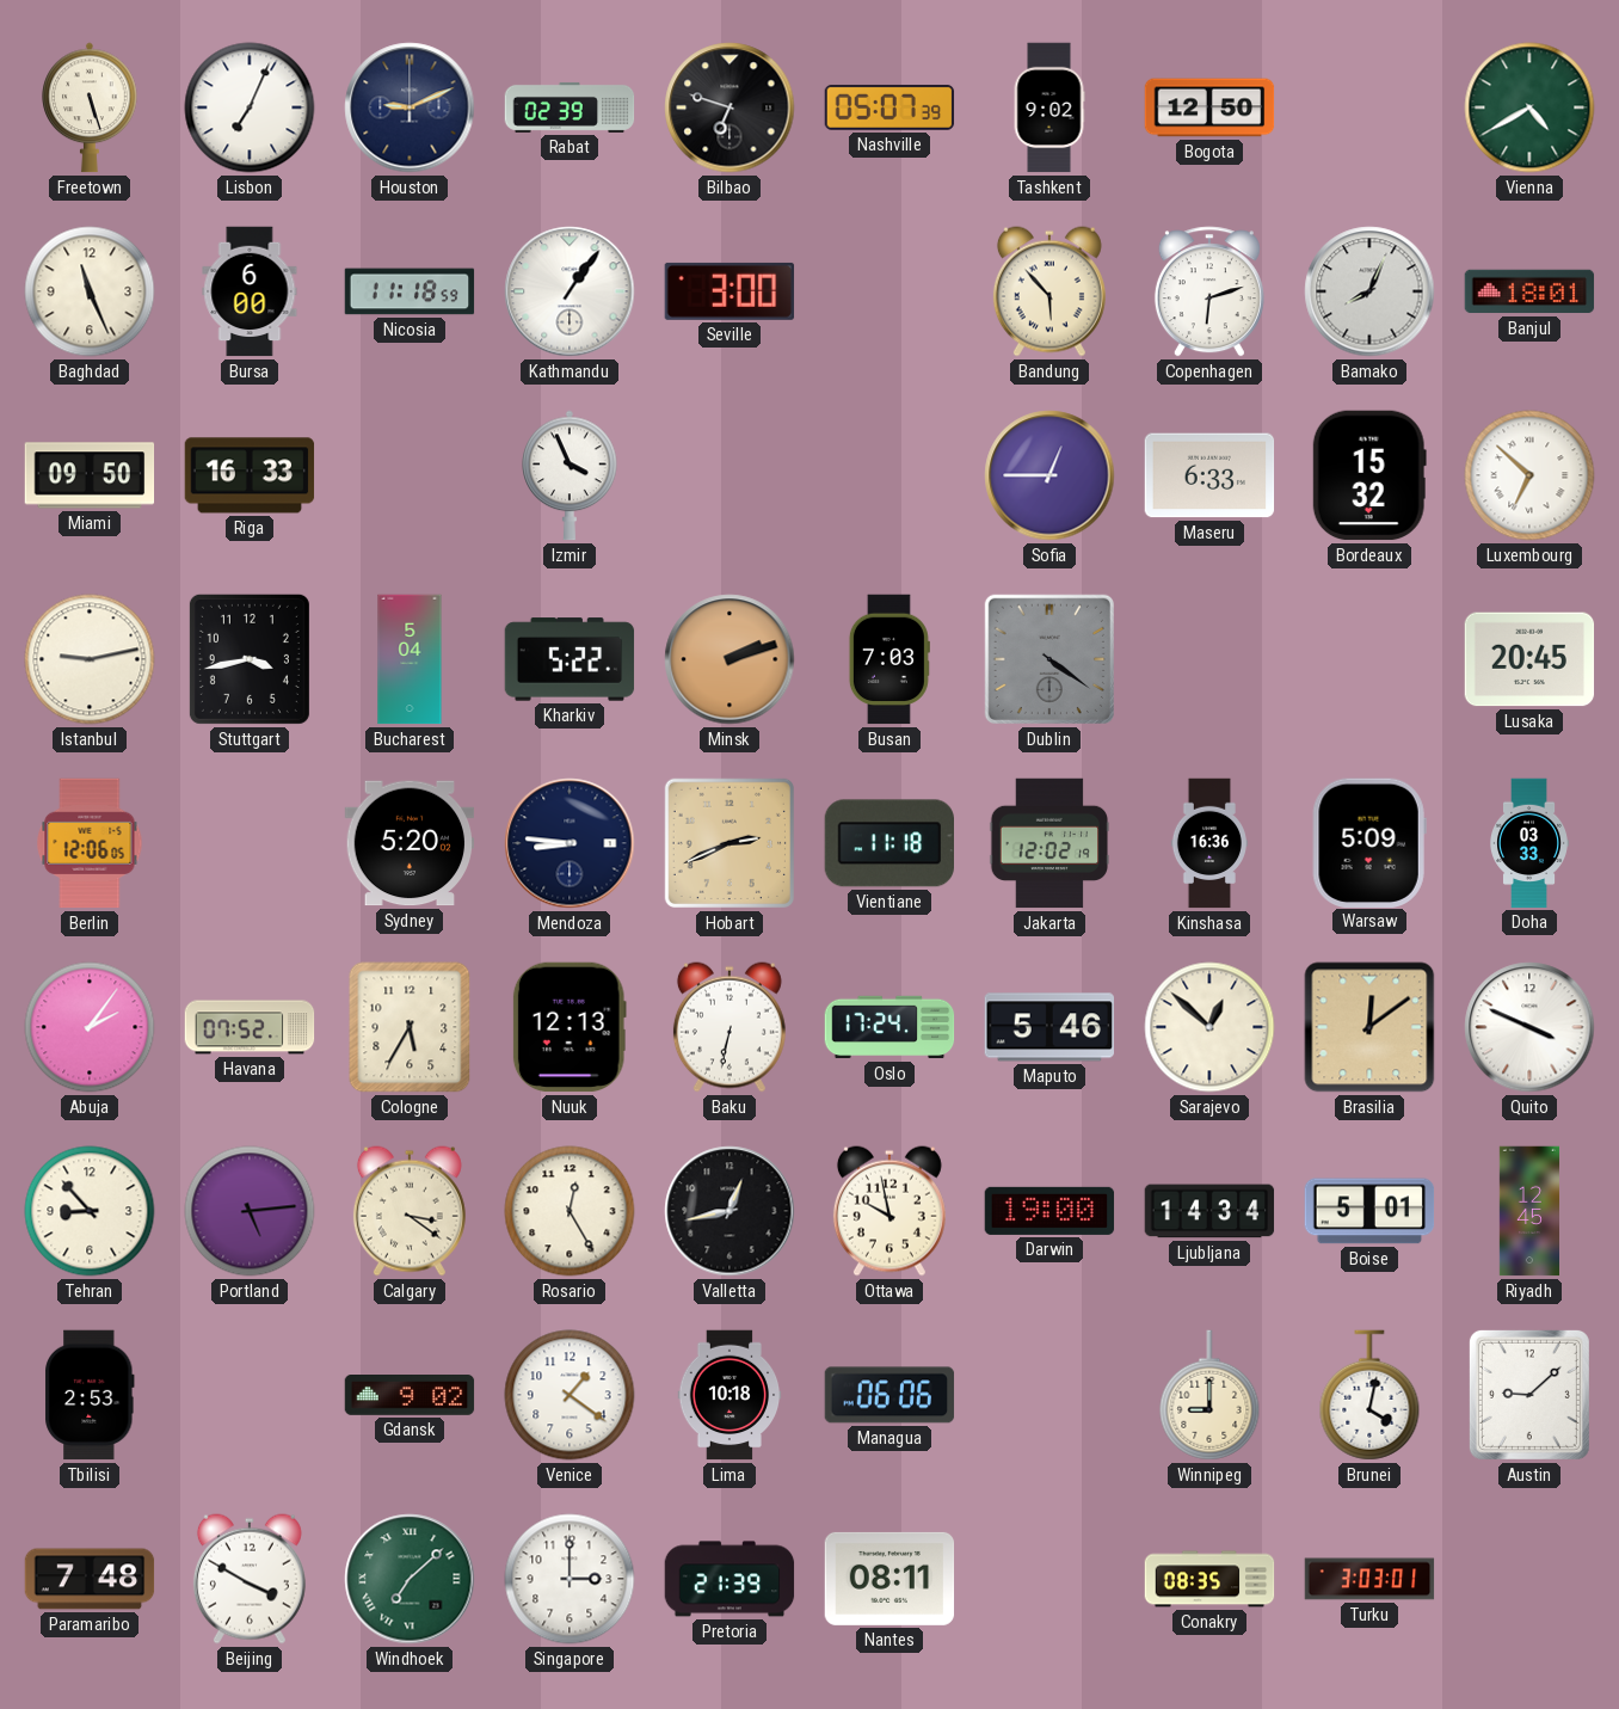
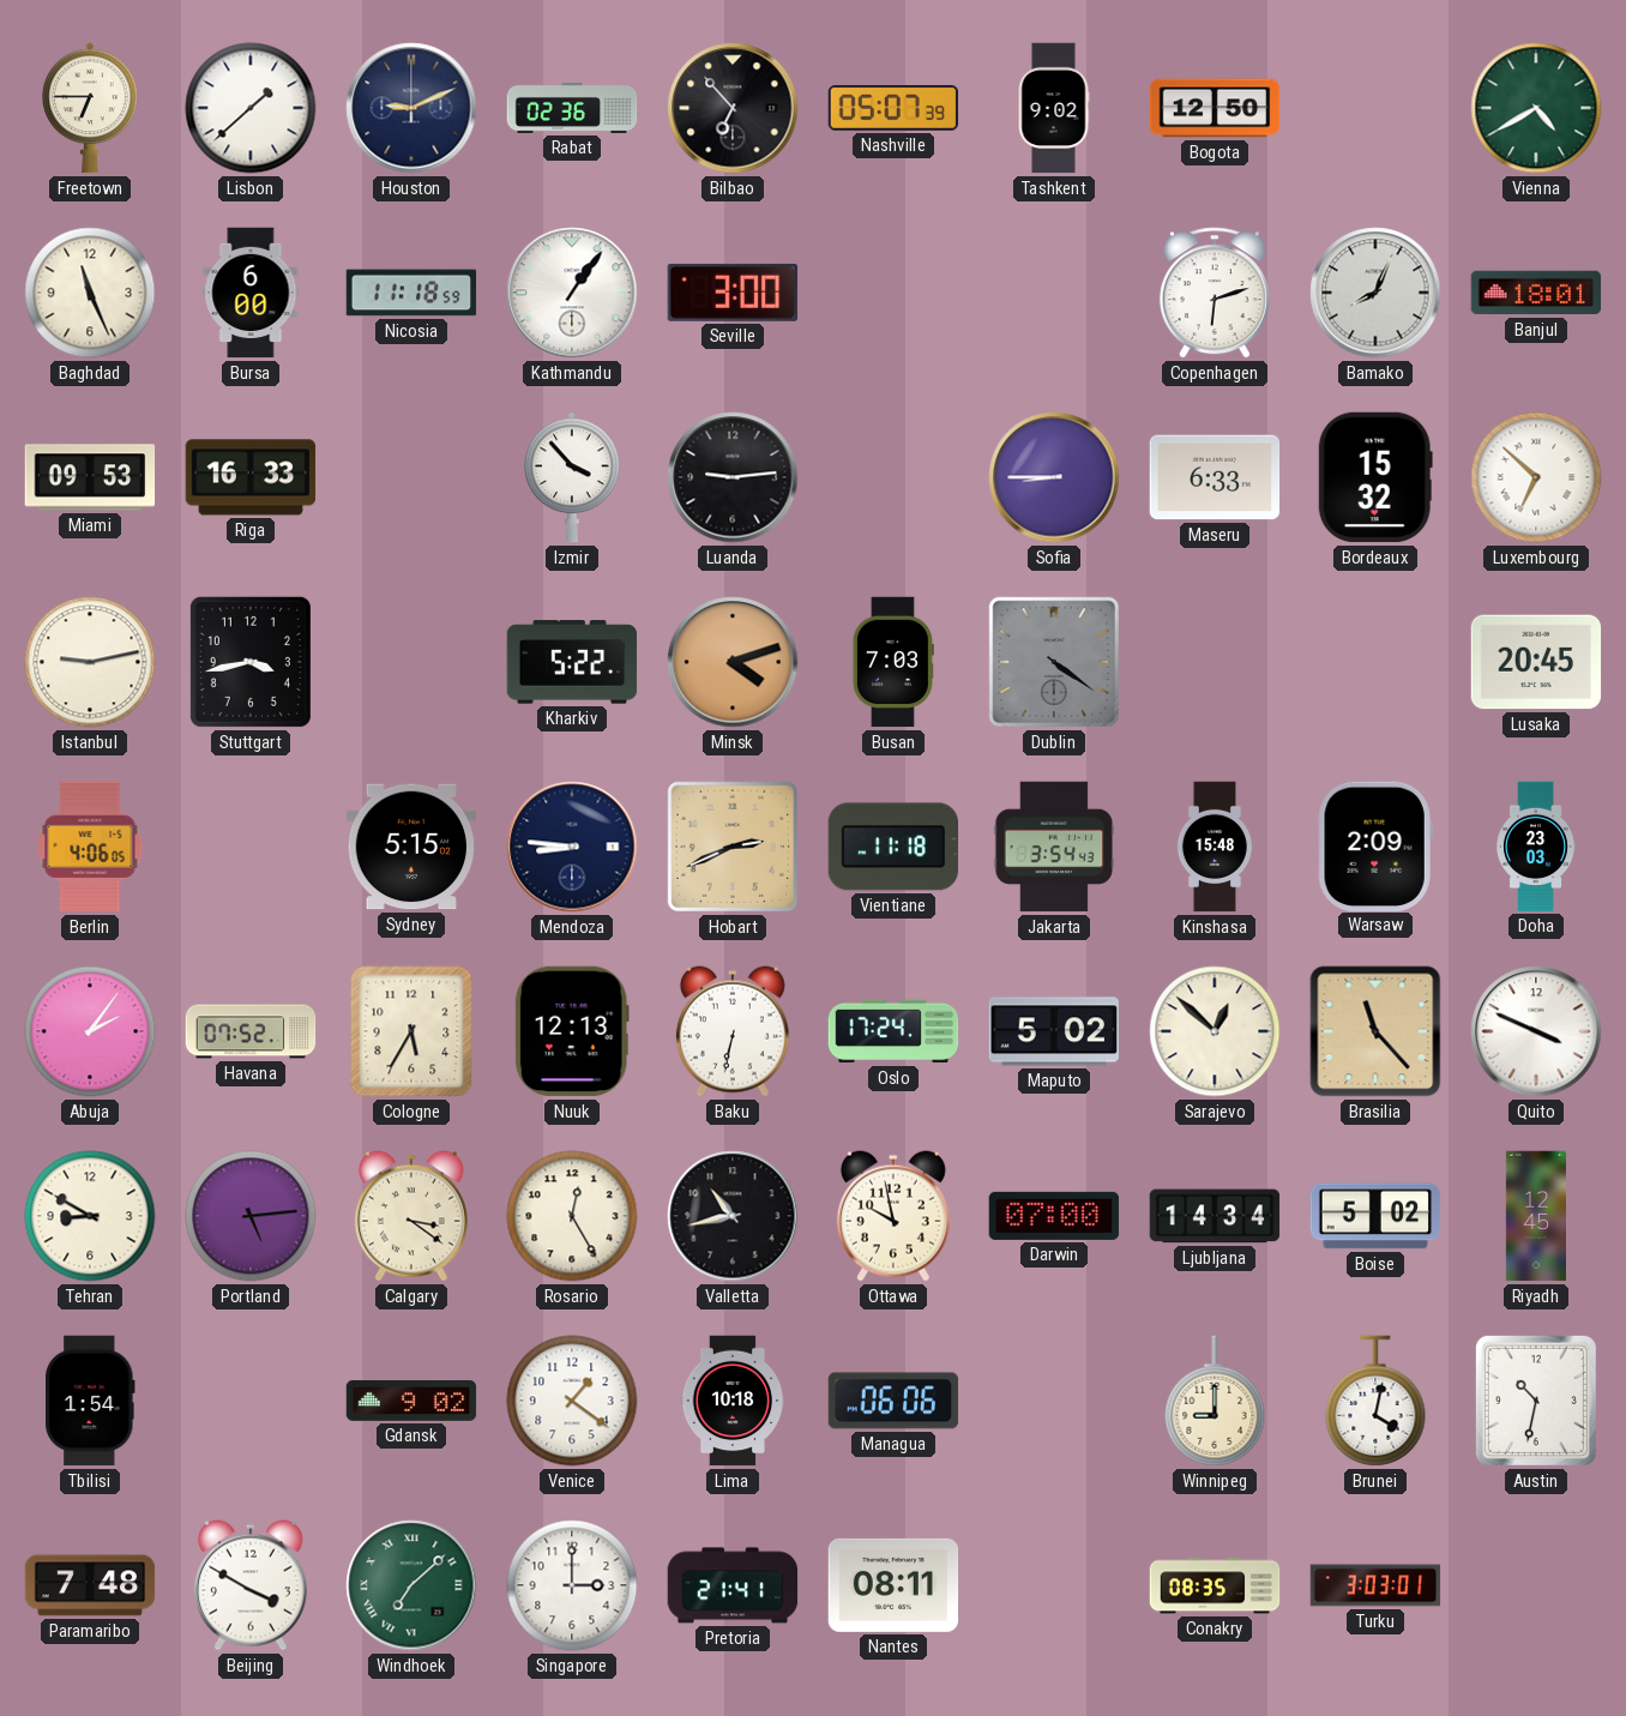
Freetown: 5:27 -> 6:45
Lisbon: 7:04 -> 1:38
Rabat: 02:39 -> 02:36
Bilbao: 6:48 -> 6:53
Bandung: 5:53 -> none
Miami: 09:50 -> 09:53
Izmir: 3:56 -> 3:53
Luanda: none -> 9:14
Sofia: 12:45 -> 8:45
Bucharest: 5:04 -> none
Minsk: 2:12 -> 4:12
Berlin: 12:06 -> 4:06
Sydney: 5:20 -> 5:15
Jakarta: 12:02 -> 3:54
Kinshasa: 16:36 -> 15:48
Warsaw: 5:09 -> 2:09
Doha: 03:33 -> 23:03
Maputo: 5:46 -> 5:02
Brasilia: 12:09 -> 11:23
Tehran: 8:53 -> 8:50
Valletta: 12:43 -> 10:43
Darwin: 19:00 -> 07:00
Boise: 5:01 -> 5:02
Tbilisi: 2:53 -> 1:54
Austin: 9:08 -> 10:32
Pretoria: 21:39 -> 21:41
